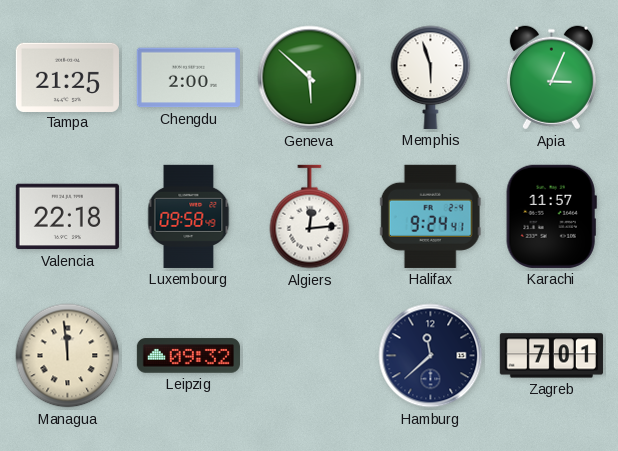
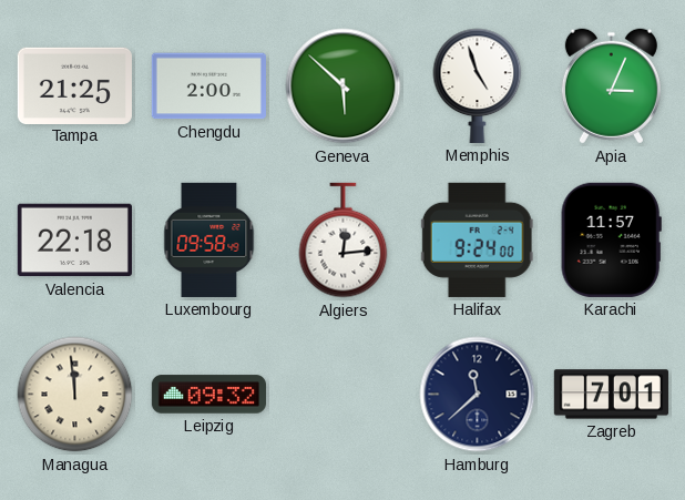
Memphis: 5:57 -> 4:57
Halifax: 9:24:41 -> 9:24:00
